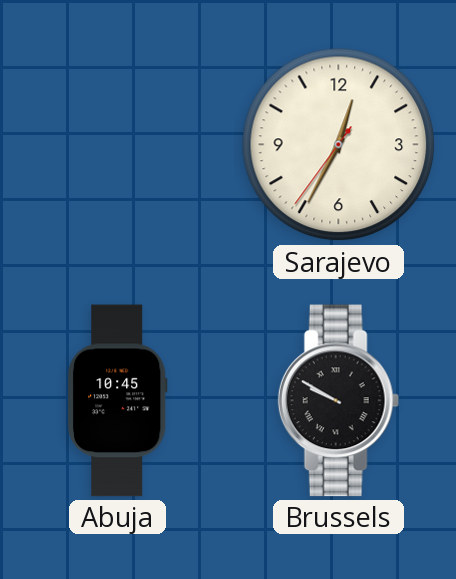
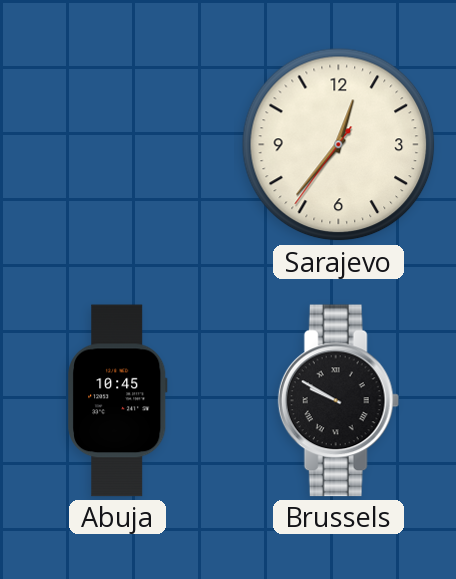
Sarajevo: 12:34 -> 12:36
